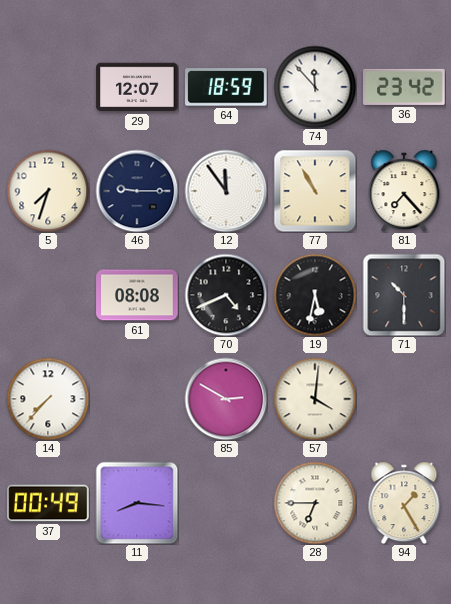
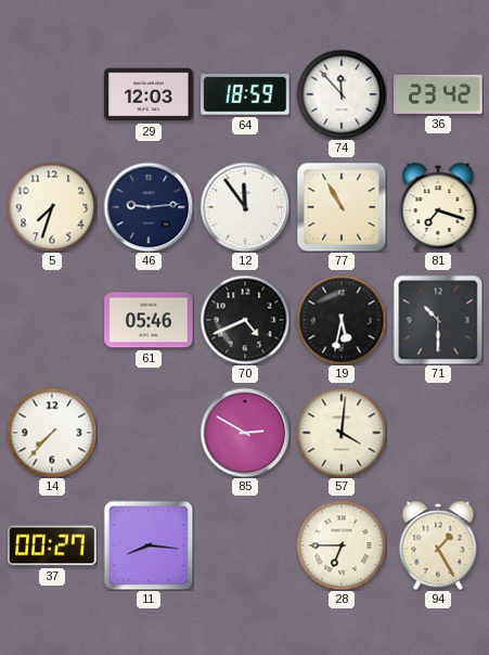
29: 12:07 -> 12:03
46: 9:15 -> 9:14
81: 7:23 -> 7:18
61: 08:08 -> 05:46
37: 00:49 -> 00:27
